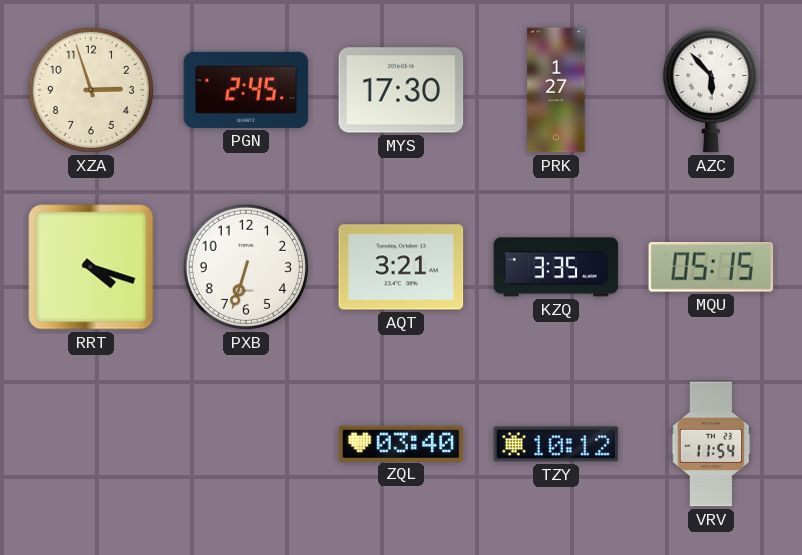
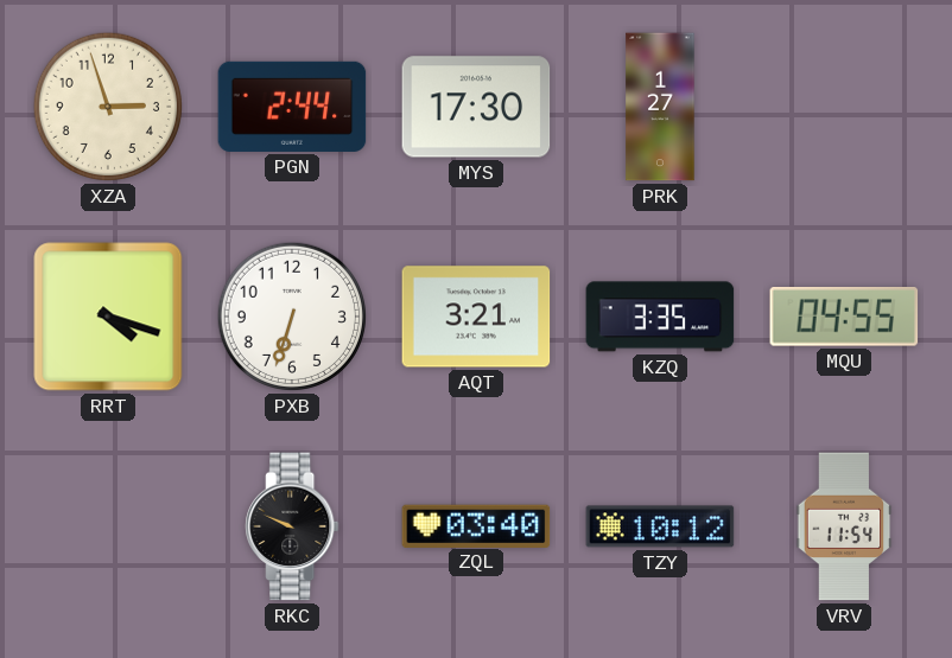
PGN: 2:45 -> 2:44
AZC: 5:53 -> none
MQU: 05:15 -> 04:55
RKC: none -> 9:49
